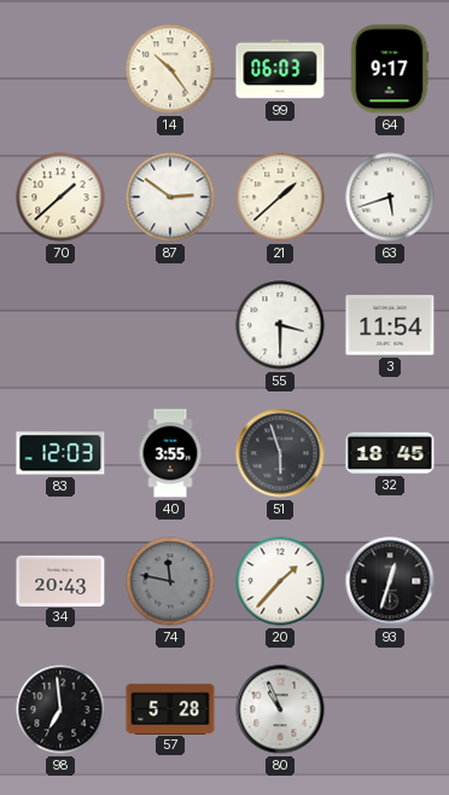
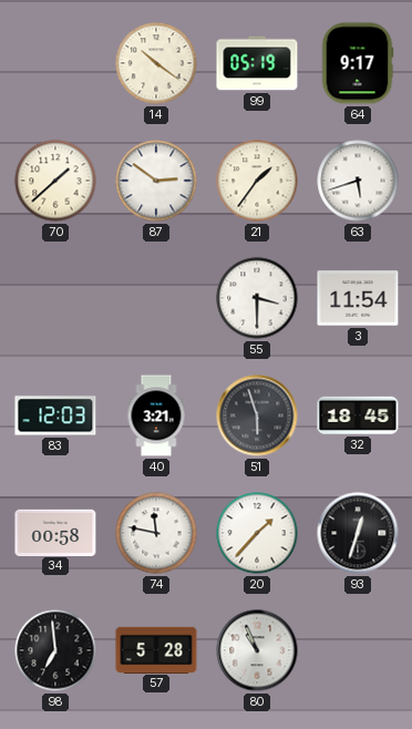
14: 10:24 -> 10:21
99: 06:03 -> 05:19
21: 1:38 -> 1:36
40: 3:55 -> 3:21
34: 20:43 -> 00:58
74 dial: grey -> white
